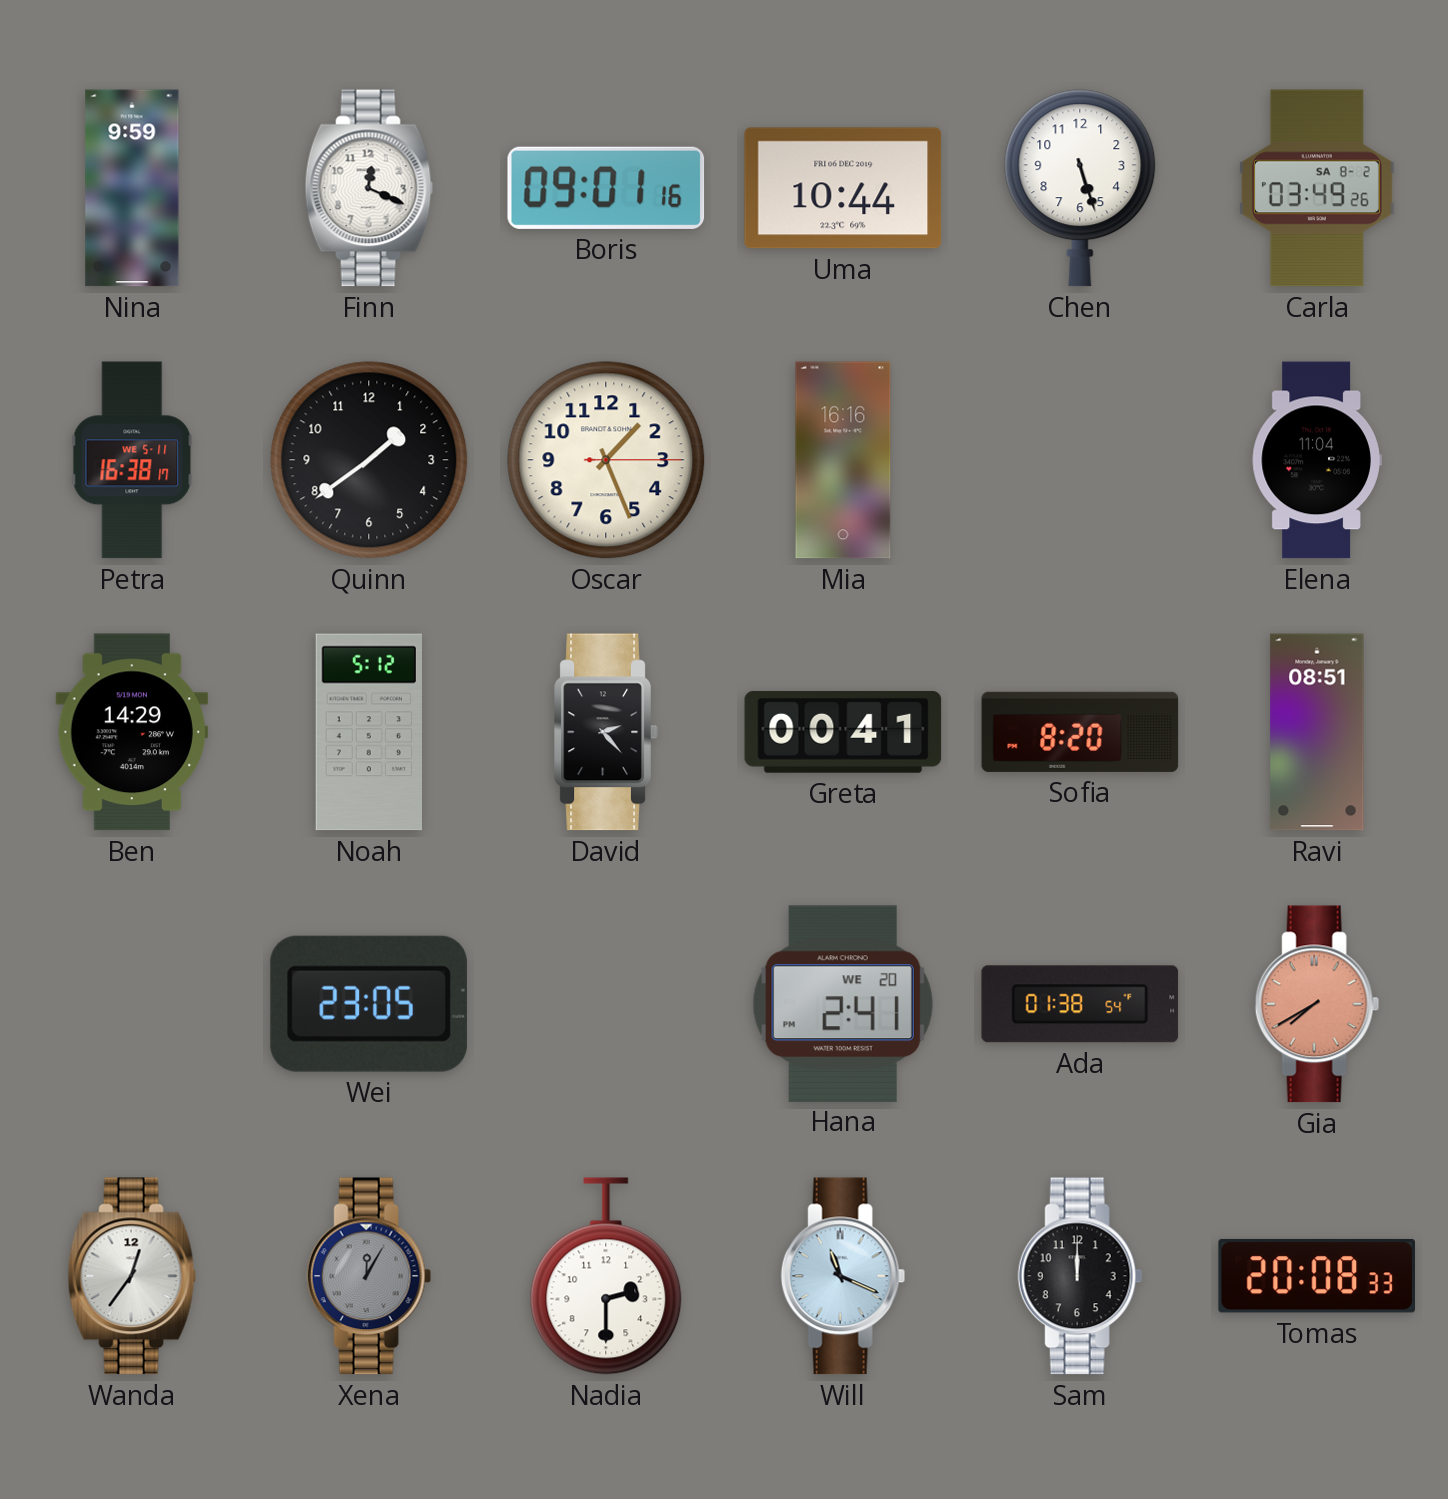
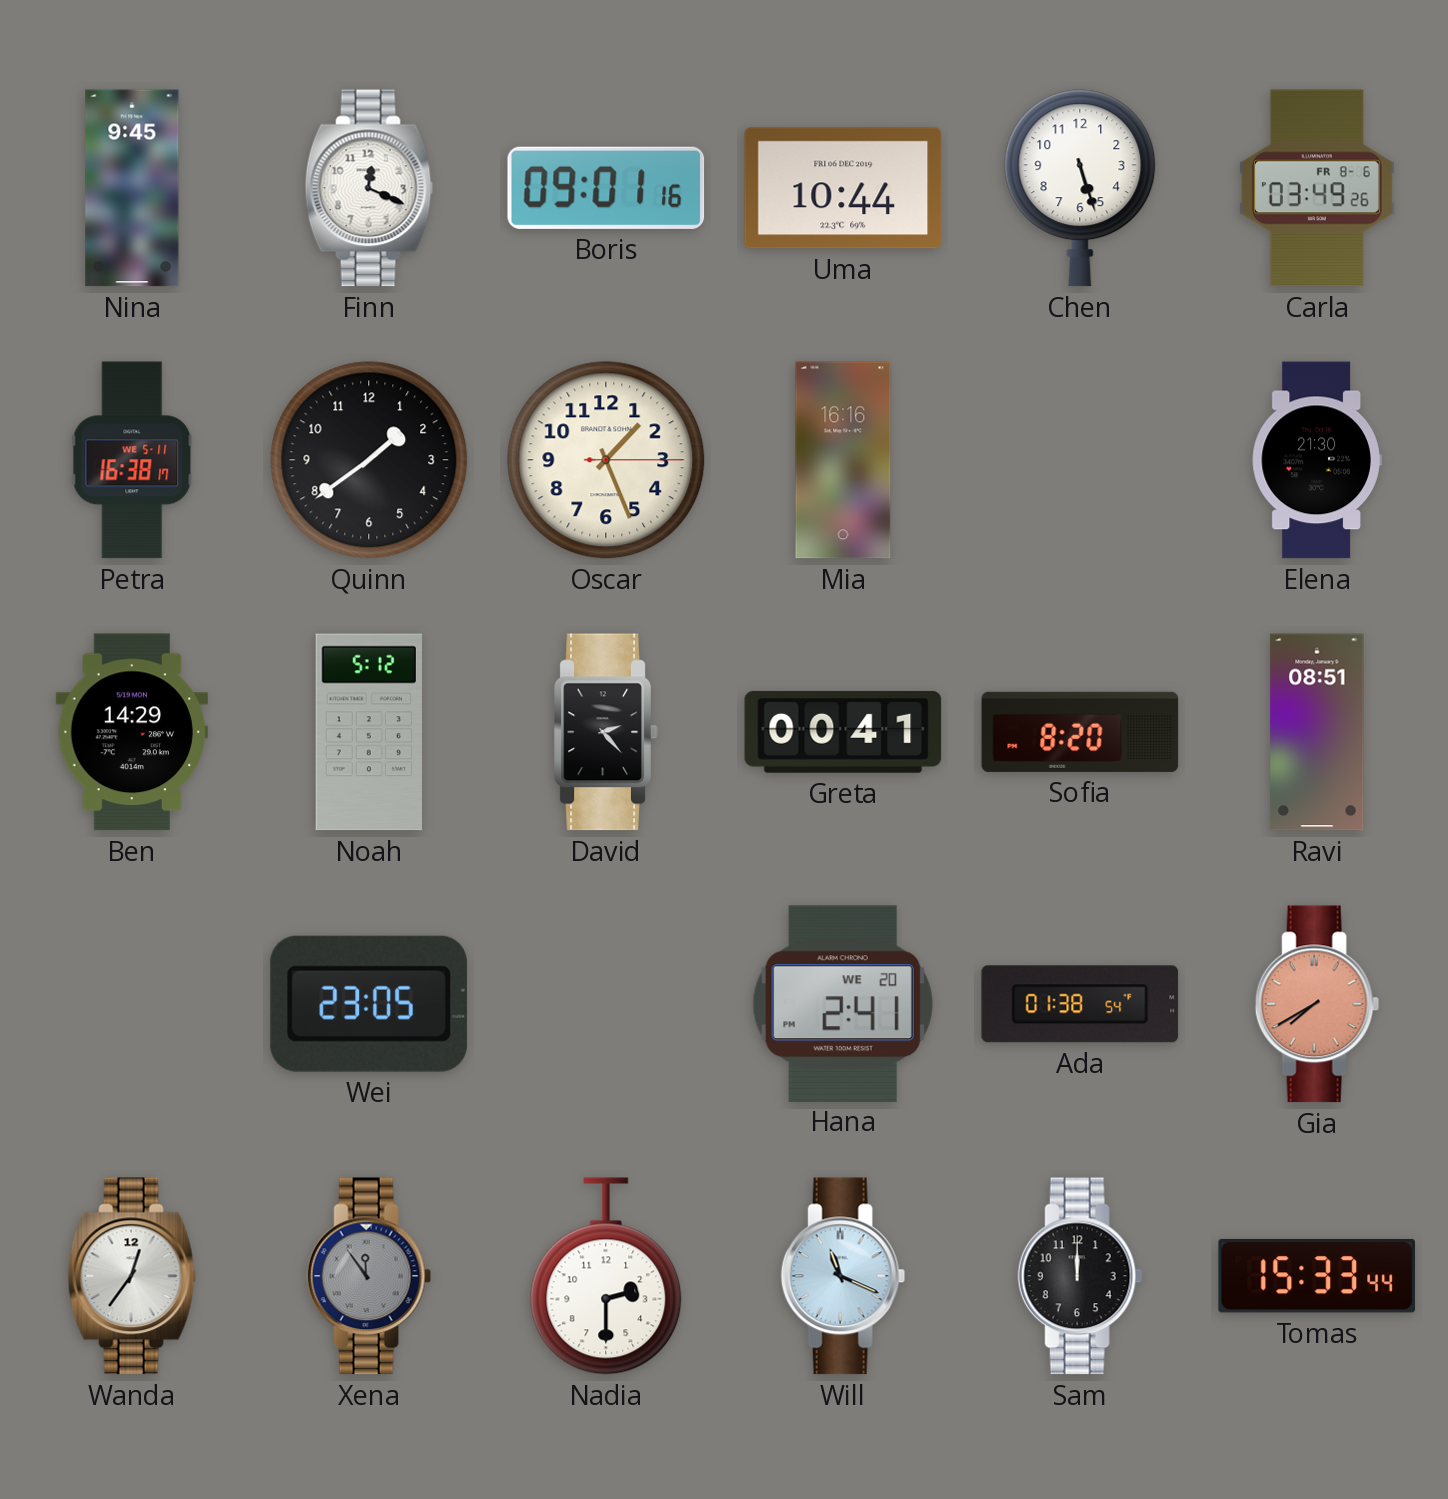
Nina: 9:59 -> 9:45
Carla date: SA 8-2 -> FR 8-6
Elena: 11:04 -> 21:30
Xena: 12:05 -> 11:54
Tomas: 20:08 -> 15:33
